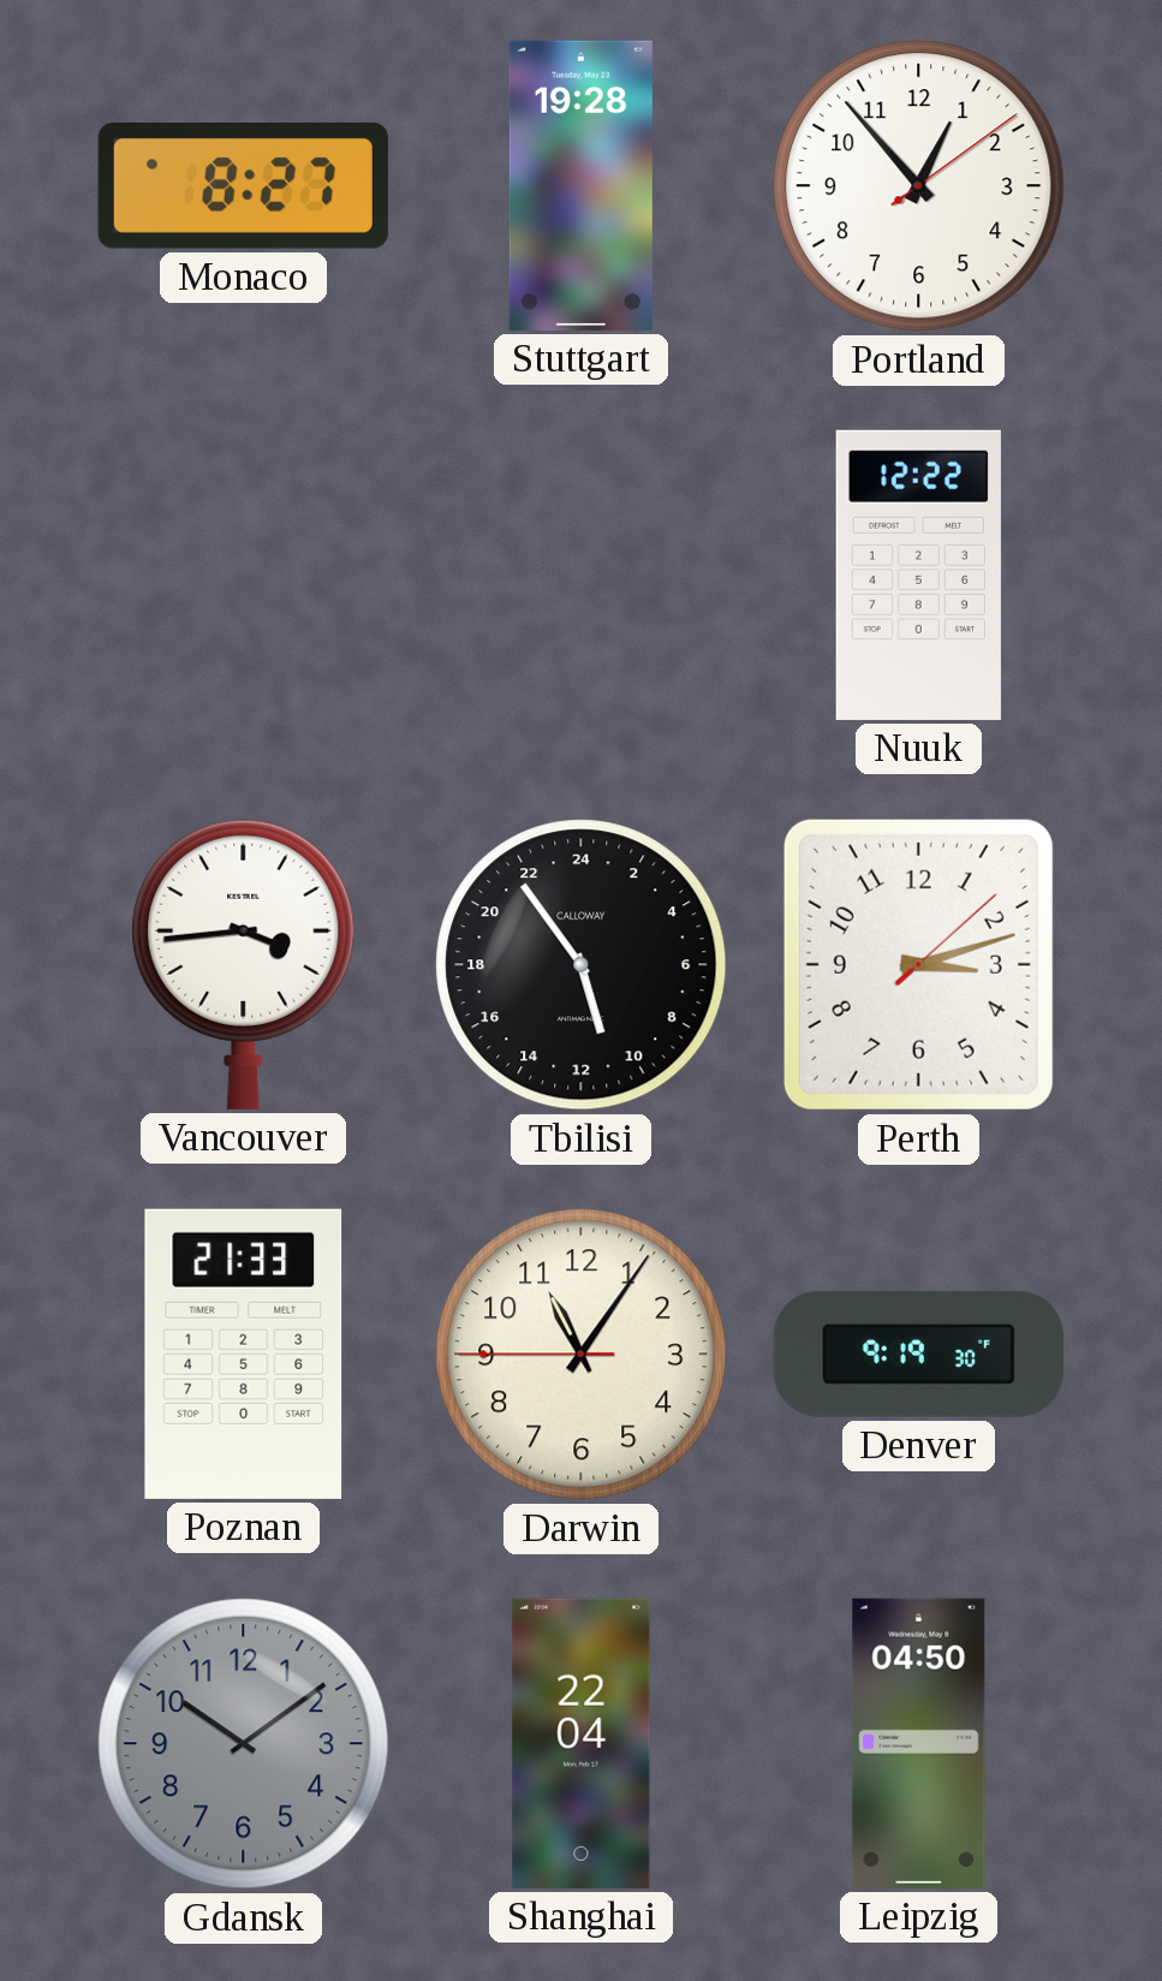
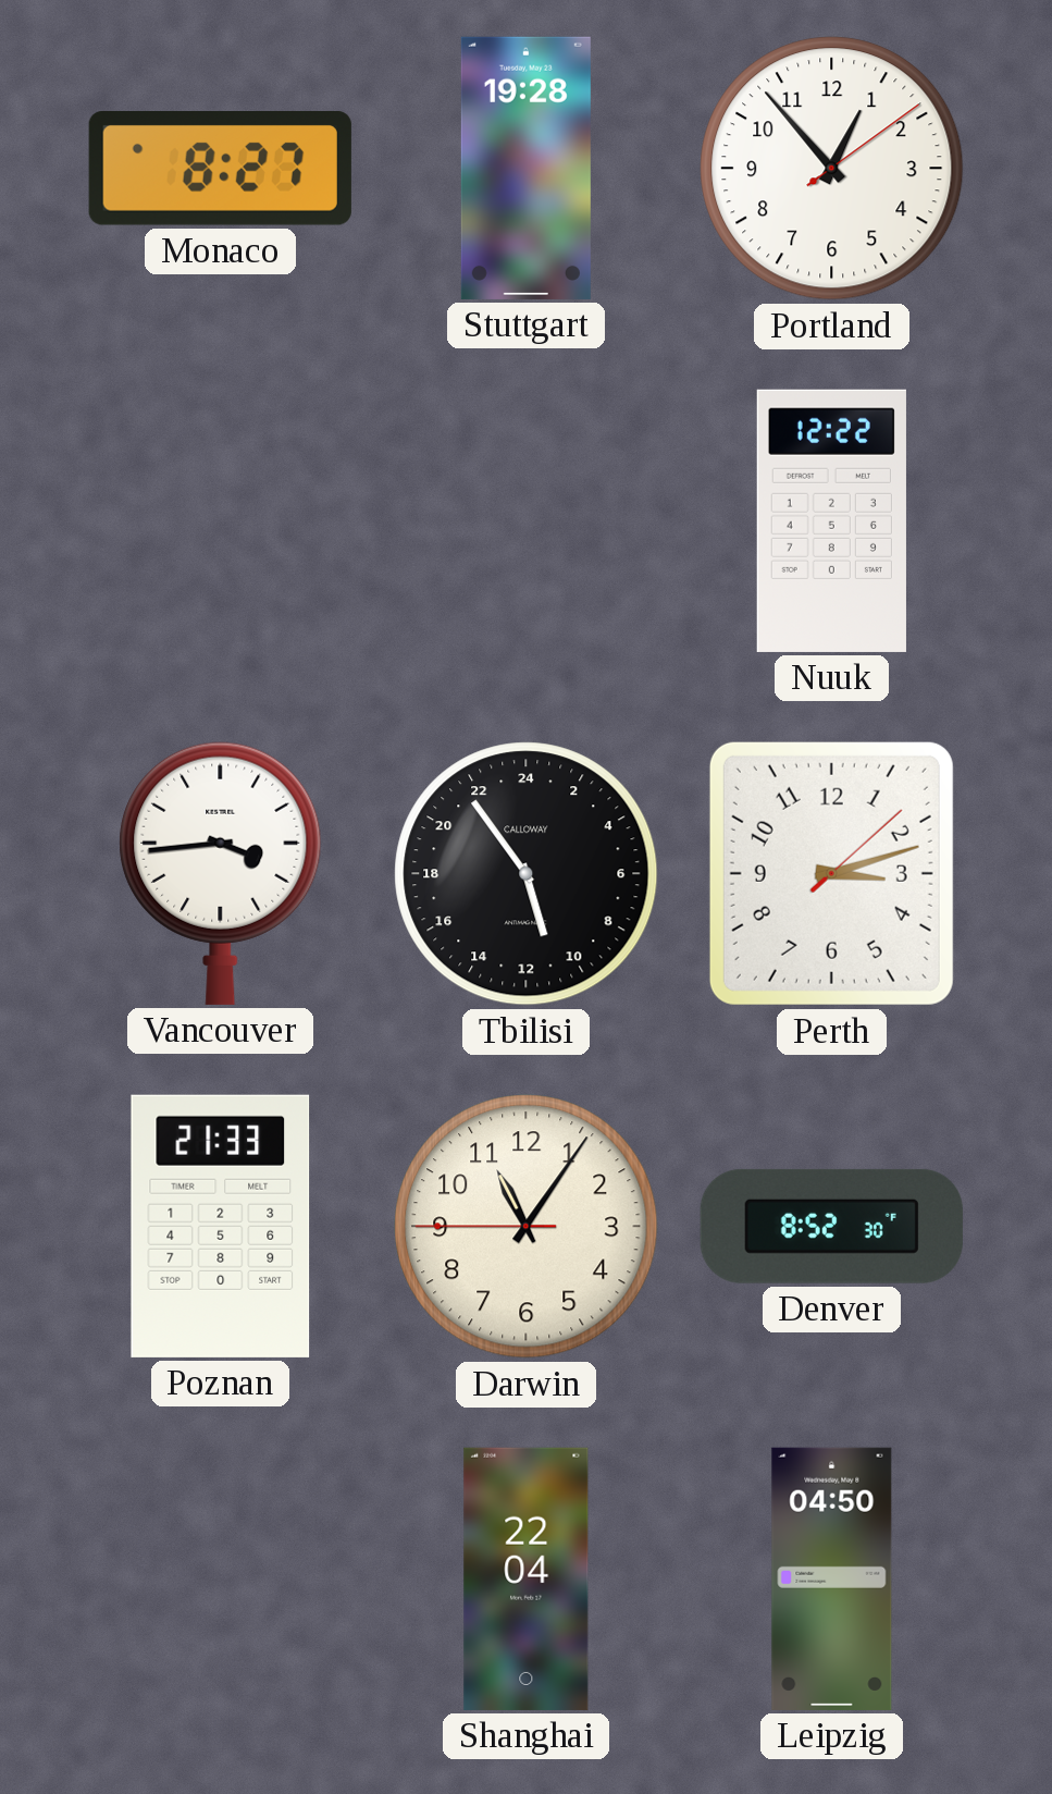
Denver: 9:19 -> 8:52
Gdansk: 10:09 -> none
